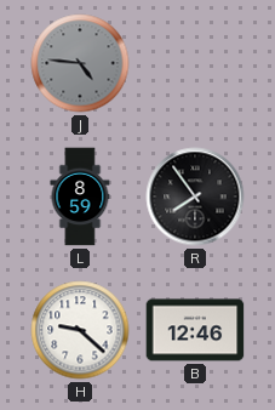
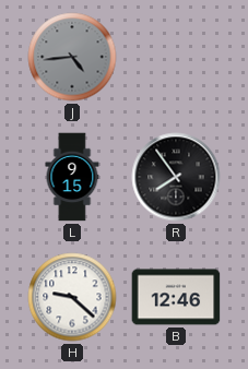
J: 4:46 -> 4:44
L: 8:59 -> 9:15
